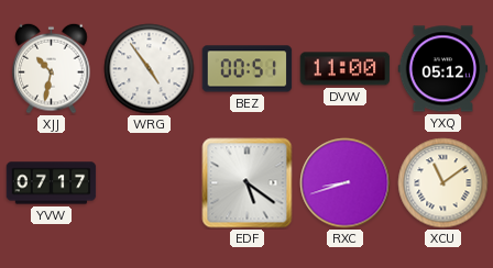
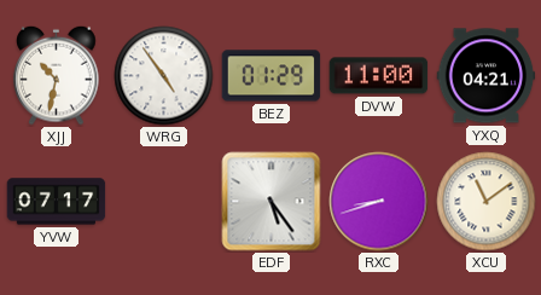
BEZ: 00:51 -> 01:29
YXQ: 05:12 -> 04:21
EDF: 5:21 -> 5:24
